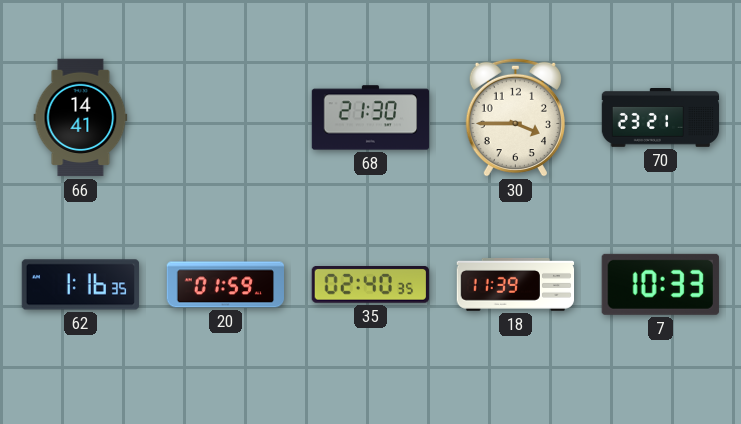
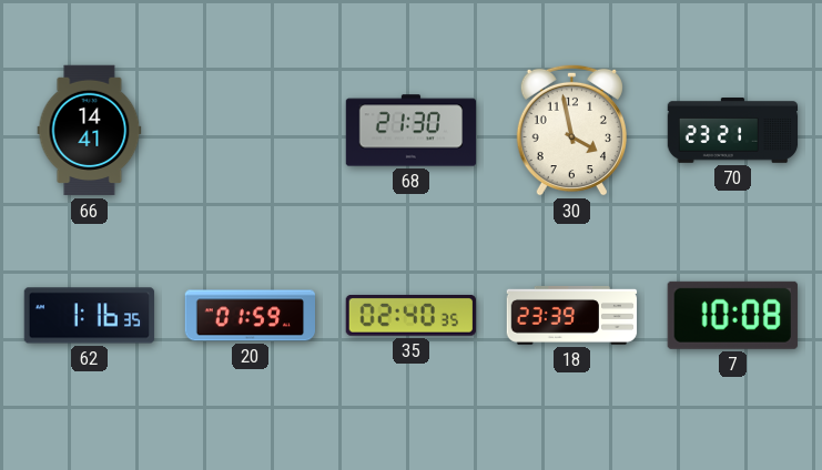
30: 3:45 -> 3:58
18: 11:39 -> 23:39
7: 10:33 -> 10:08
